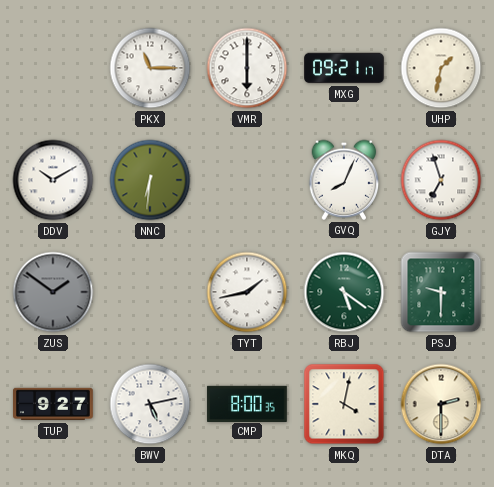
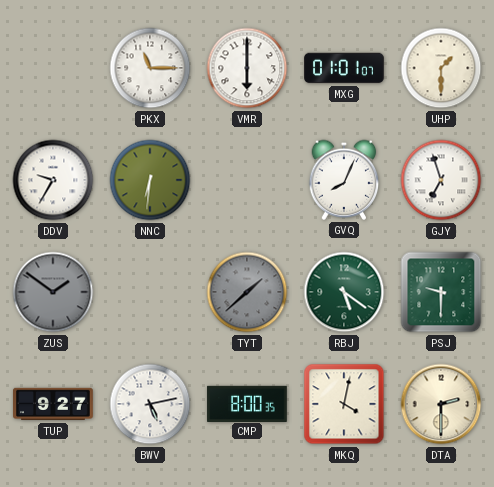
MXG: 09:21 -> 01:01
UHP: 1:32 -> 1:30
DDV: 10:10 -> 9:35
TYT: 1:43 -> 1:38
TYT dial: white -> grey
